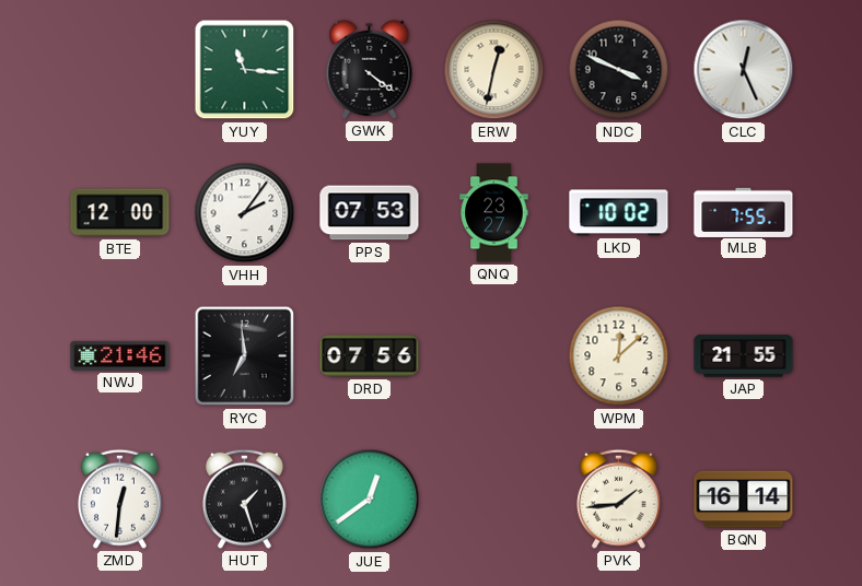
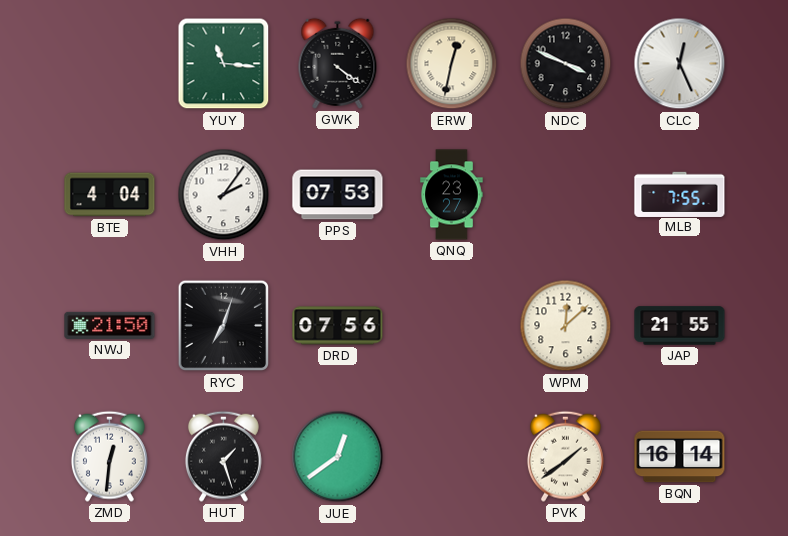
BTE: 12:00 -> 4:04
LKD: 10:02 -> none
NWJ: 21:46 -> 21:50
RYC: 6:59 -> 7:03
PVK: 1:44 -> 1:39
